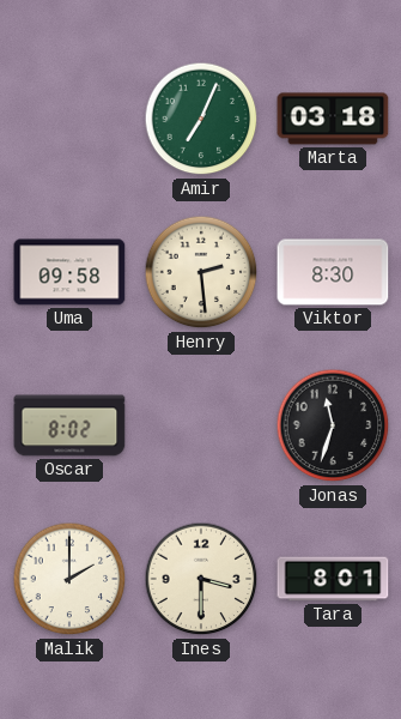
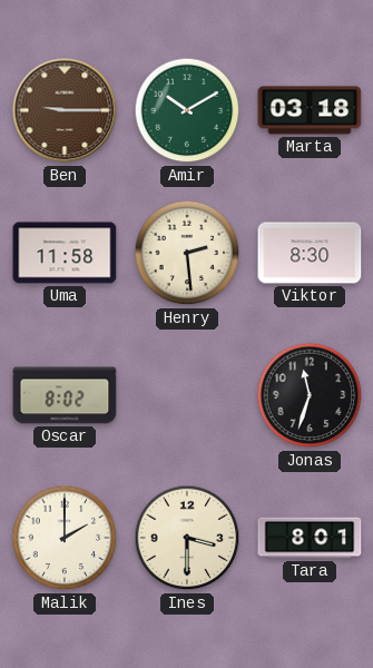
Ben: none -> 9:15
Amir: 7:04 -> 10:10
Uma: 09:58 -> 11:58
